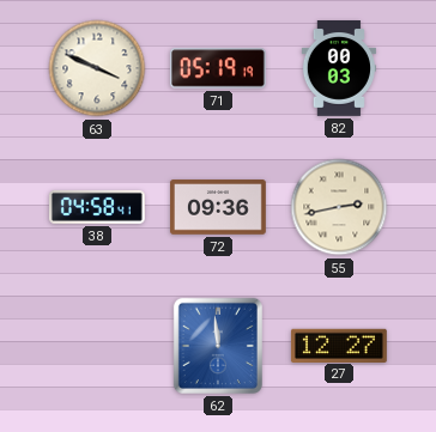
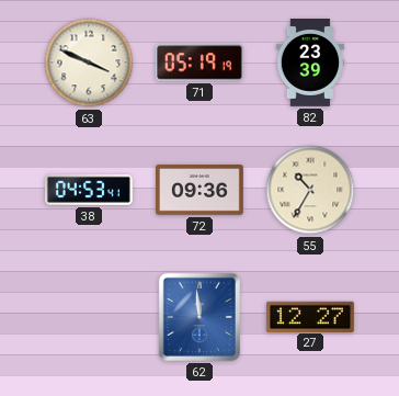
82: 00:03 -> 23:39
38: 04:58 -> 04:53
55: 2:43 -> 10:35
